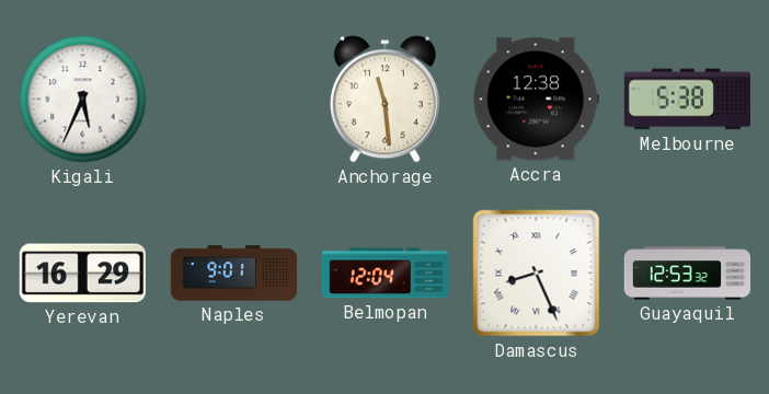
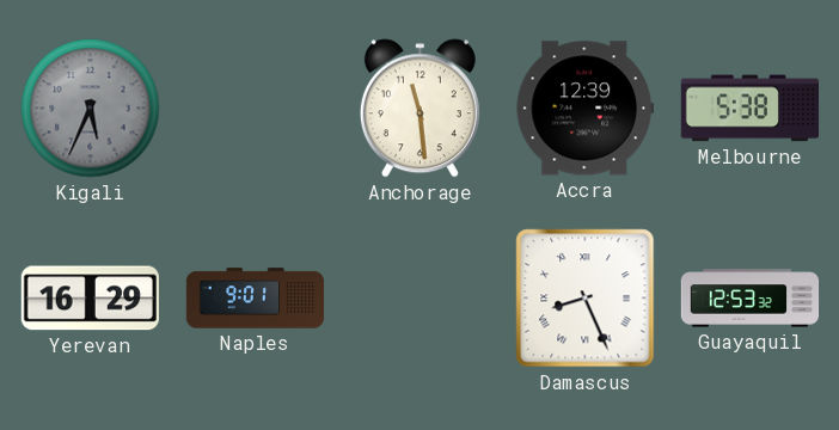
Kigali dial: white -> grey
Accra: 12:38 -> 12:39
Belmopan: 12:04 -> none
